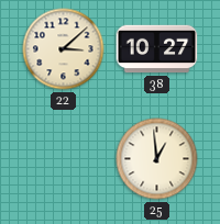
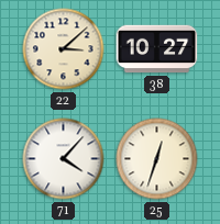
71: none -> 4:07
25: 12:59 -> 12:33
